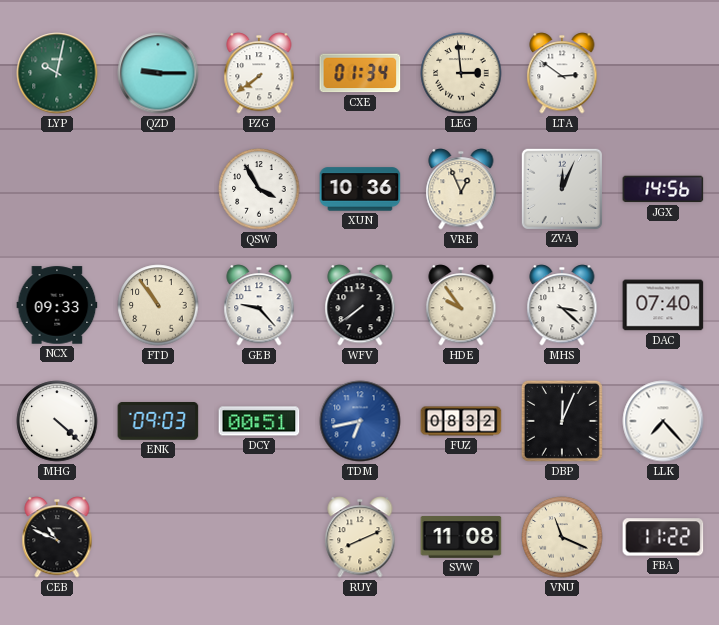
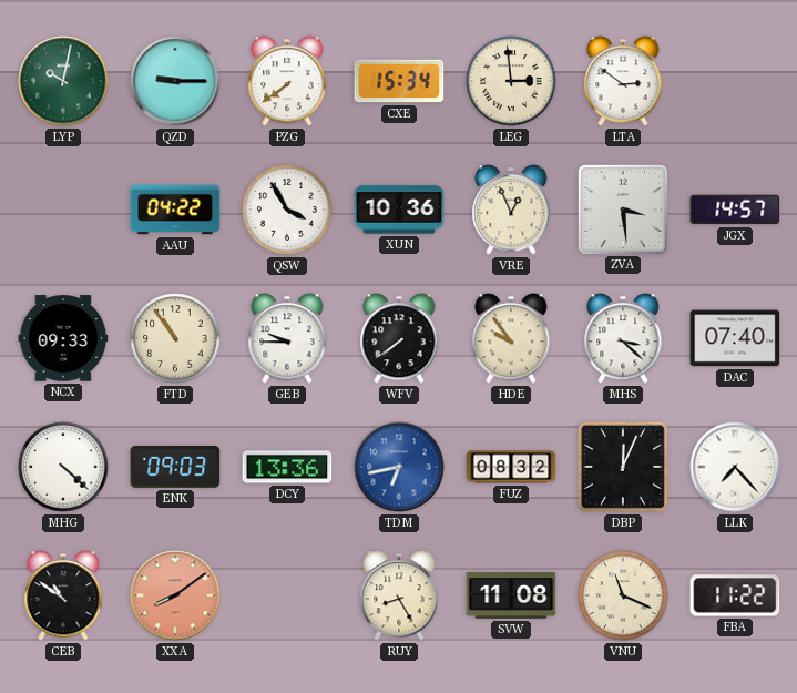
CXE: 01:34 -> 15:34
AAU: none -> 04:22
ZVA: 12:04 -> 3:29
JGX: 14:56 -> 14:57
GEB: 9:23 -> 9:45
DCY: 00:51 -> 13:36
CEB: 10:49 -> 10:51
XXA: none -> 8:09
RUY: 8:11 -> 8:25
